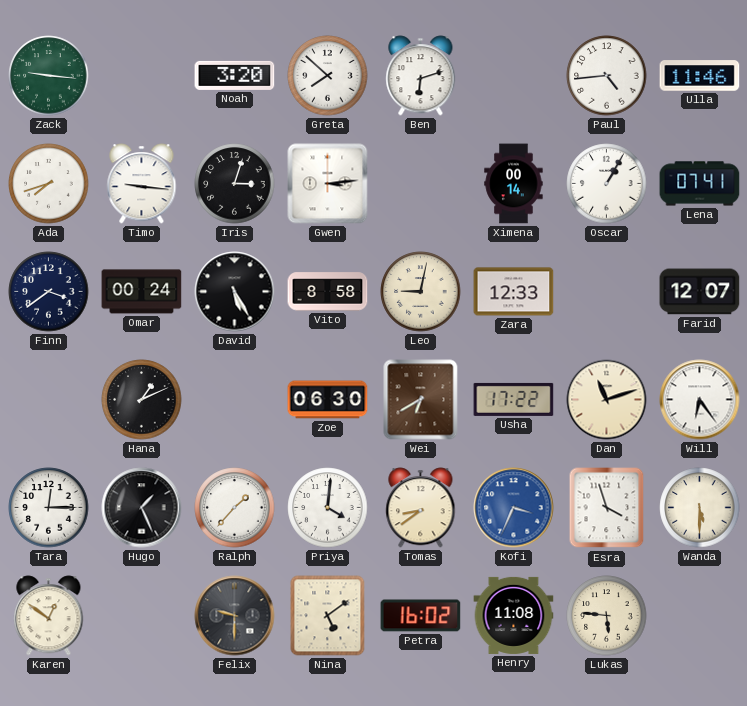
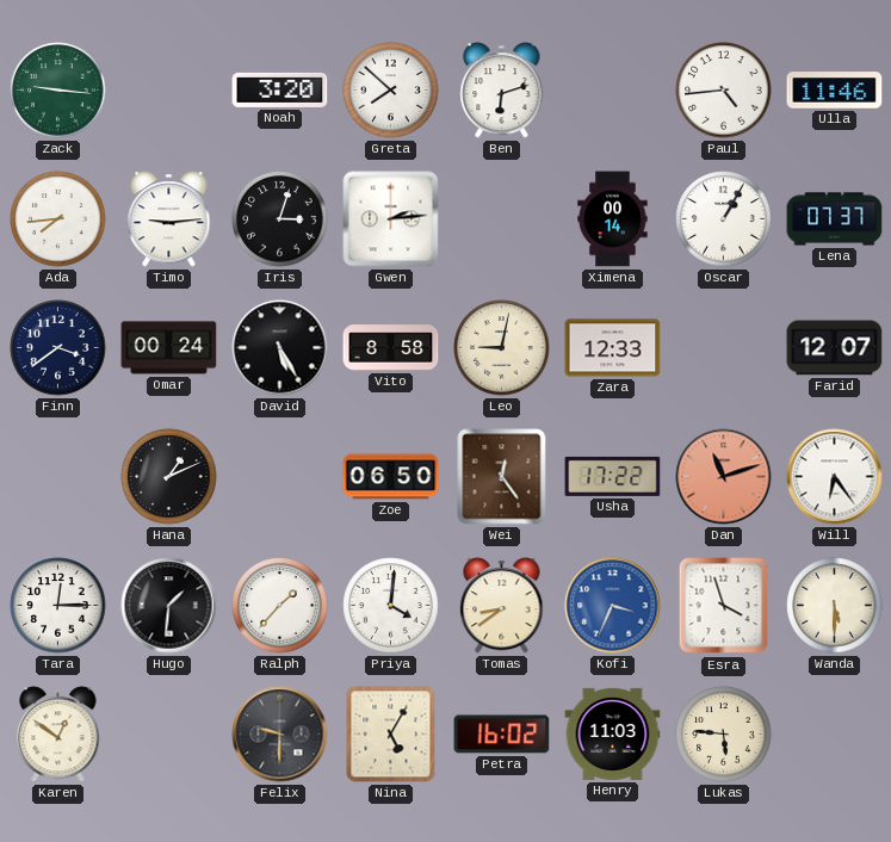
Ada: 7:42 -> 7:44
Timo: 9:16 -> 9:14
Gwen: 3:14 -> 2:14
Lena: 07:41 -> 07:37
Zoe: 06:30 -> 06:50
Wei: 6:40 -> 12:24
Dan dial: cream -> salmon
Hugo: 1:26 -> 1:31
Nina: 5:09 -> 5:05
Henry: 11:08 -> 11:03
